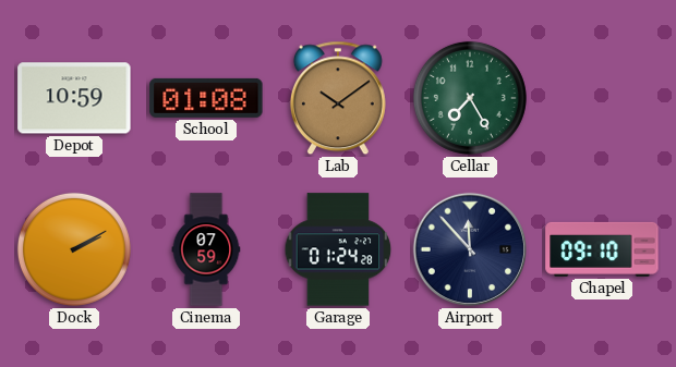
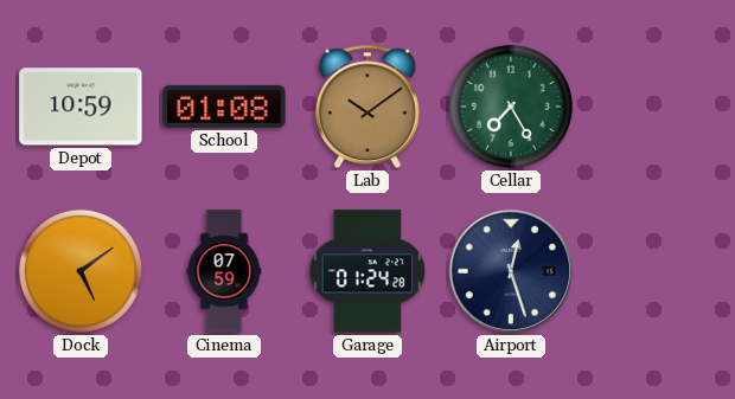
Dock: 2:10 -> 5:09
Airport: 11:53 -> 12:27
Chapel: 09:10 -> none
